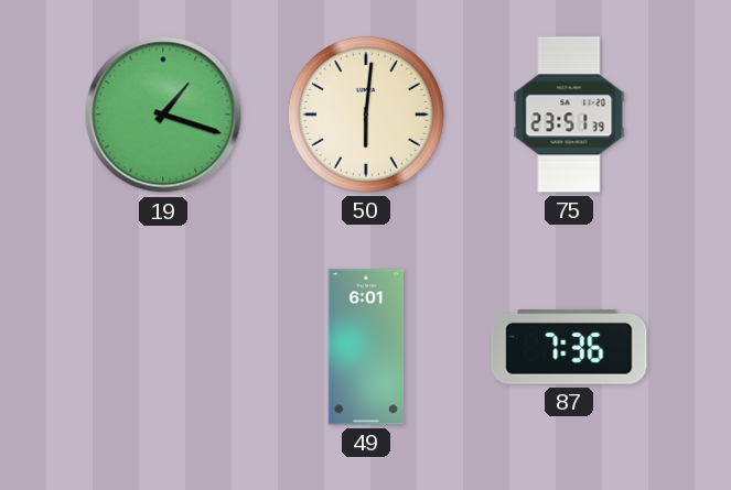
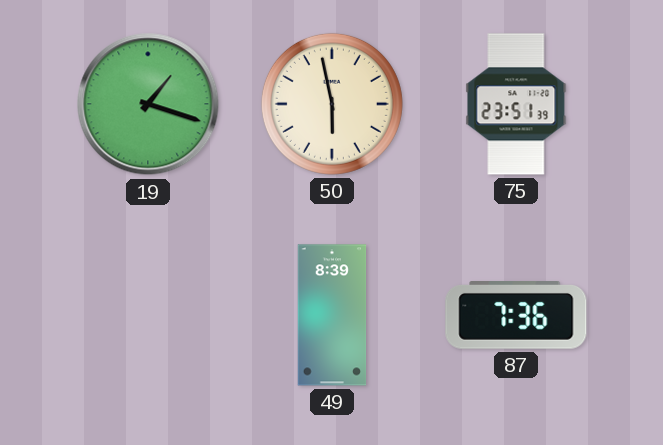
50: 6:01 -> 5:58
49: 6:01 -> 8:39
